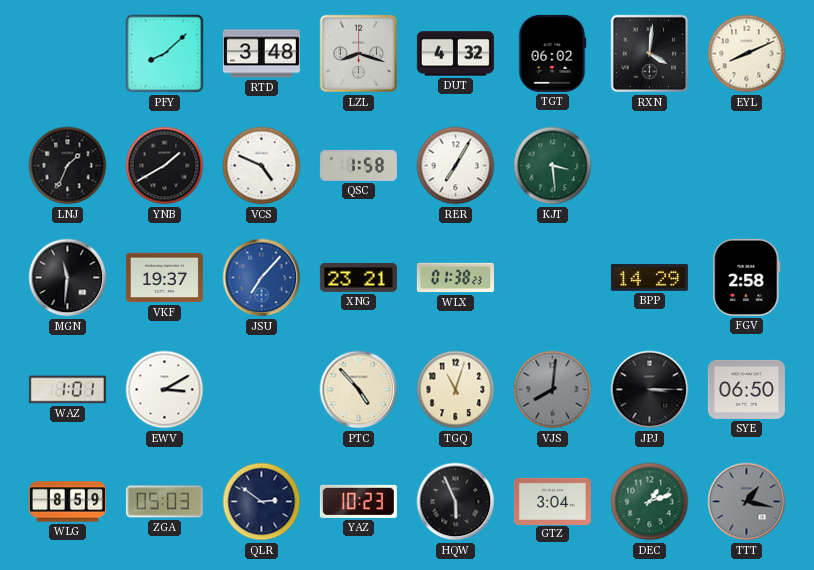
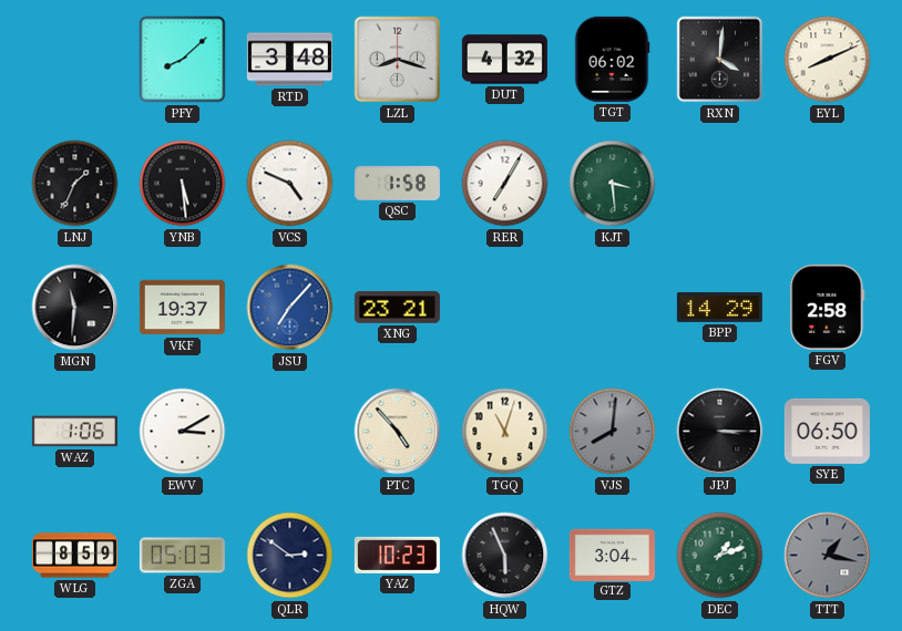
YNB: 1:40 -> 5:29
WLX: 01:38 -> none
WAZ: 1:01 -> 1:06
